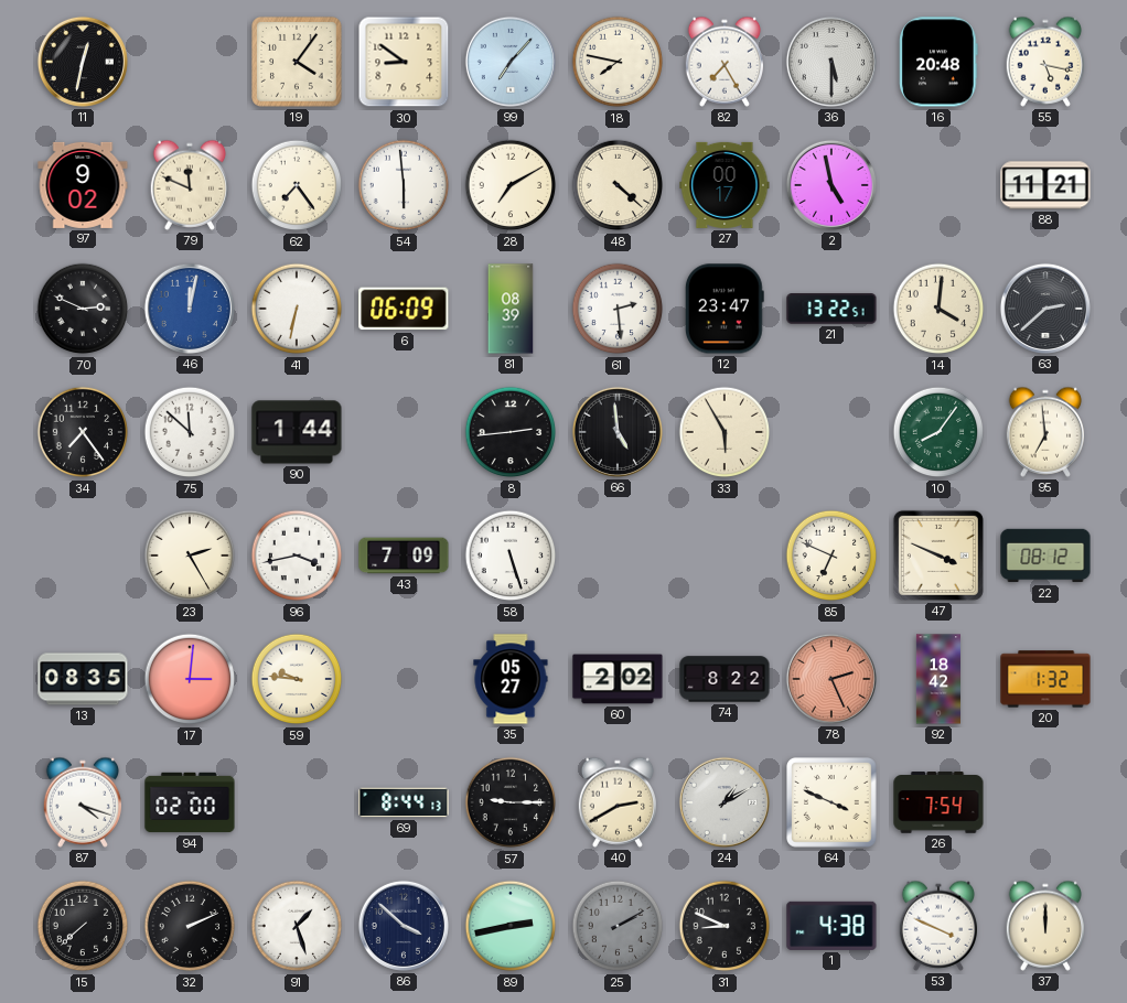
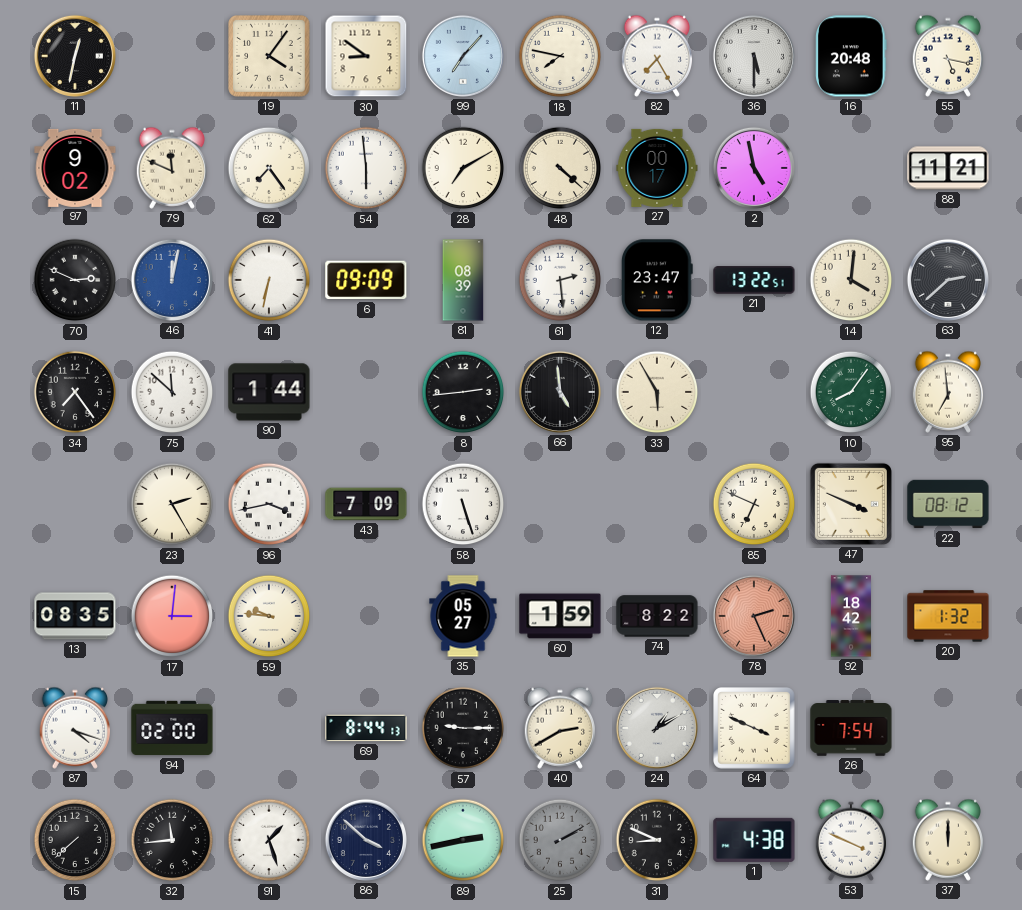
6: 06:09 -> 09:09
60: 2:02 -> 1:59
32: 2:11 -> 11:44
